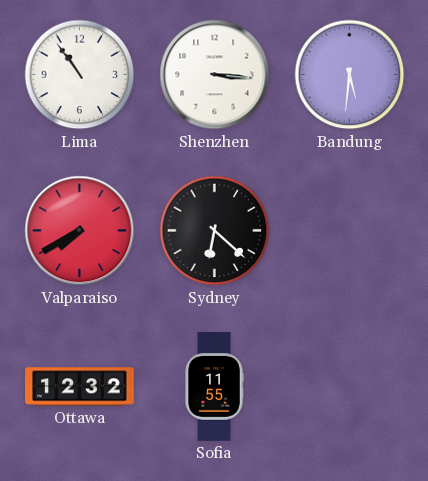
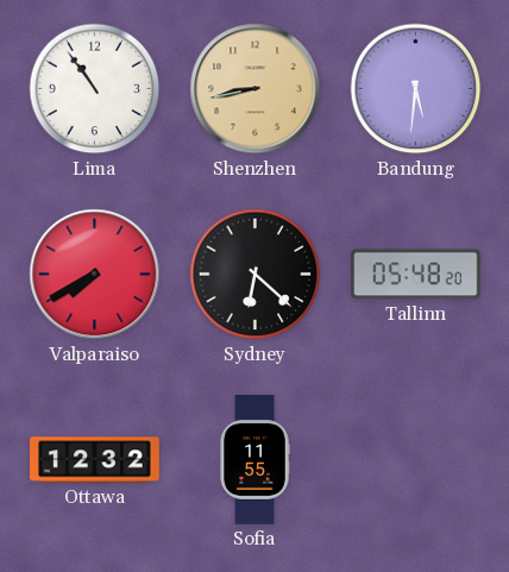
Shenzhen: 3:16 -> 8:43
Shenzhen dial: white -> champagne
Tallinn: none -> 05:48
